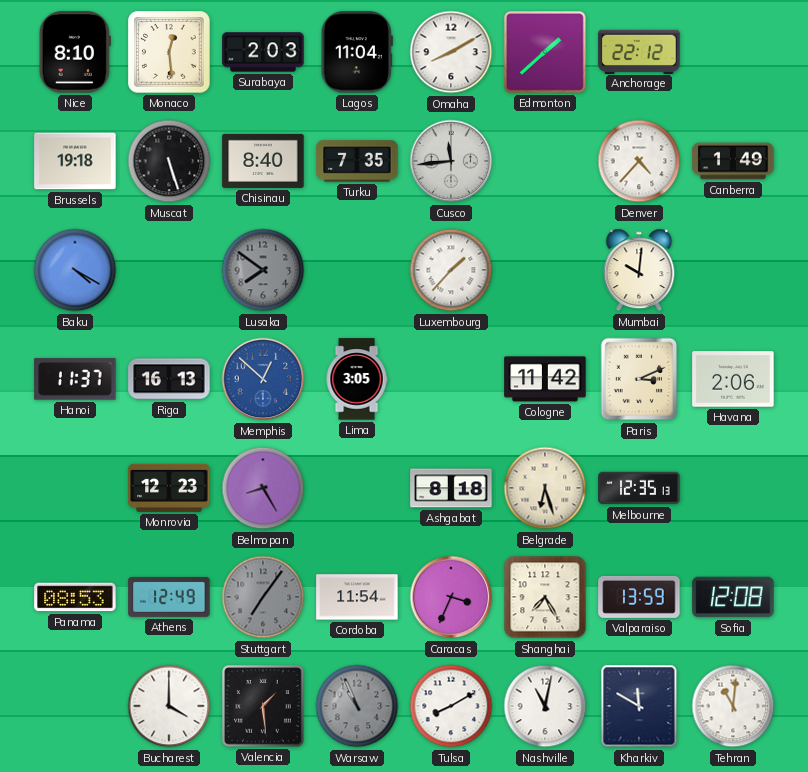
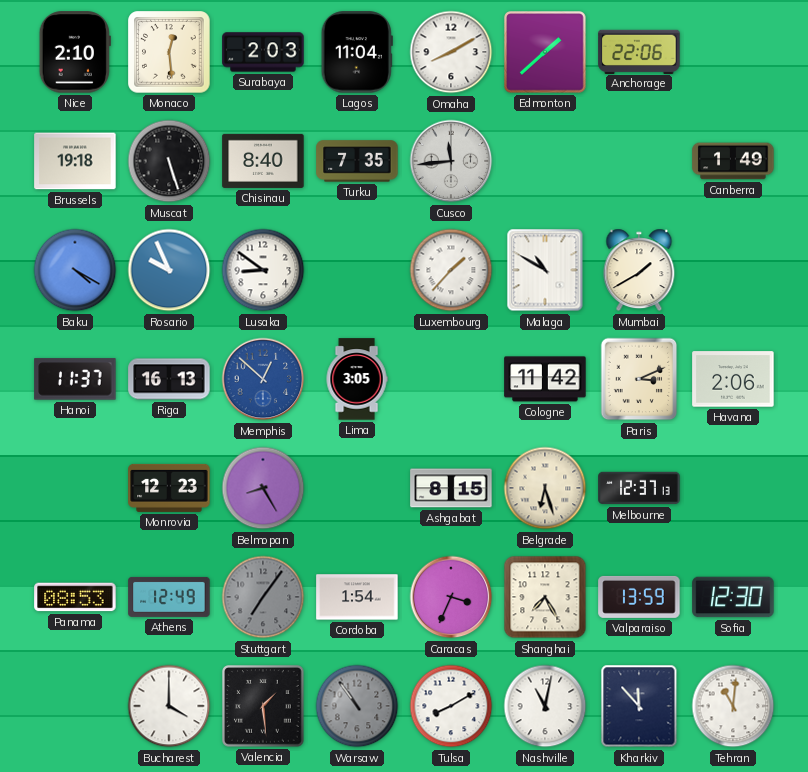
Nice: 8:10 -> 2:10
Anchorage: 22:12 -> 22:06
Denver: 4:37 -> none
Rosario: none -> 9:56
Lusaka: 7:51 -> 8:51
Lusaka dial: grey -> white
Malaga: none -> 10:50
Mumbai: 10:01 -> 1:40
Ashgabat: 8:18 -> 8:15
Melbourne: 12:35 -> 12:37
Cordoba: 11:54 -> 1:54
Sofia: 12:08 -> 12:30
Warsaw: 10:56 -> 10:54
Kharkiv: 11:50 -> 11:53
